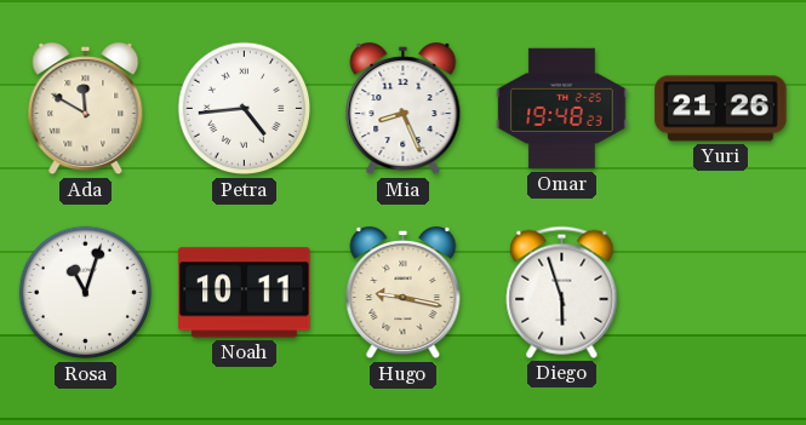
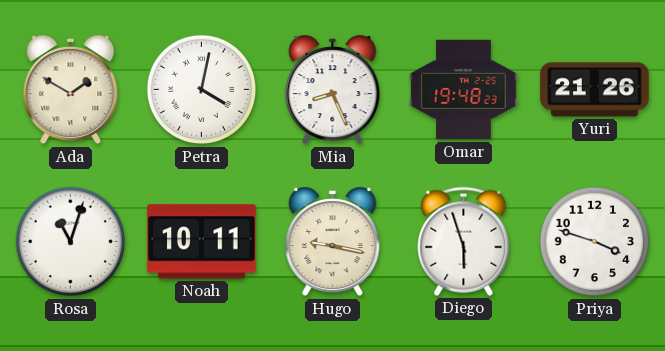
Ada: 11:50 -> 1:50
Petra: 4:44 -> 4:02
Priya: none -> 3:48
